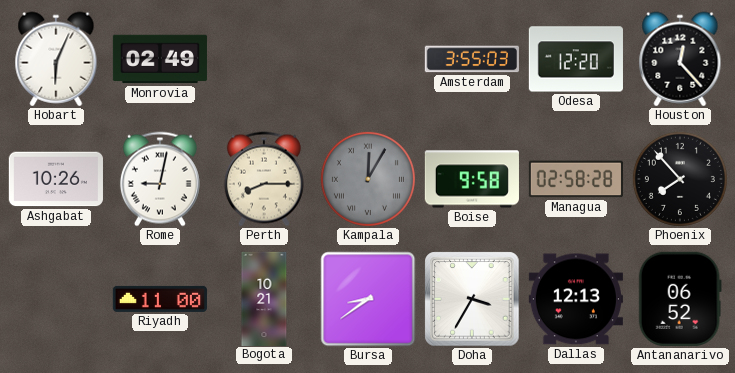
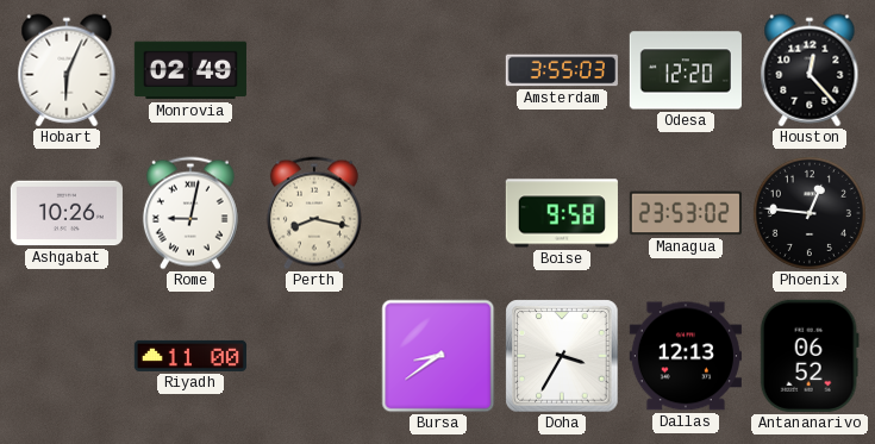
Perth: 8:15 -> 8:17
Kampala: 12:05 -> none
Managua: 02:58 -> 23:53
Phoenix: 7:53 -> 12:46
Bogota: 10:21 -> none
